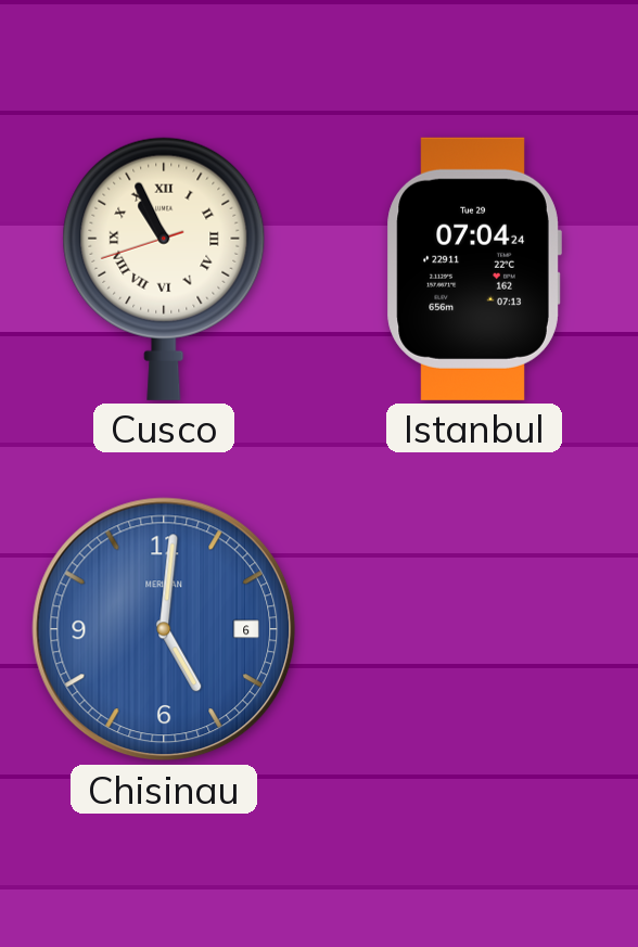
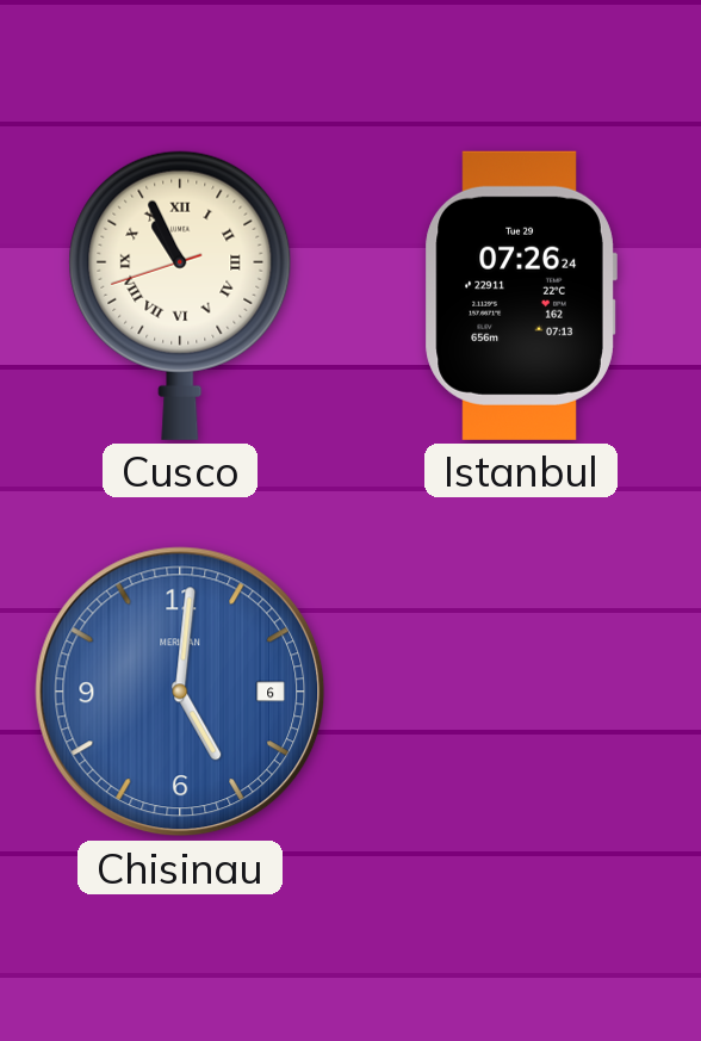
Istanbul: 07:04 -> 07:26
